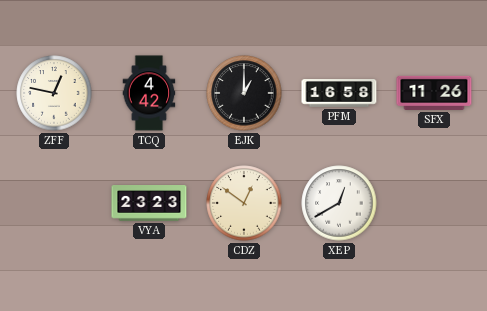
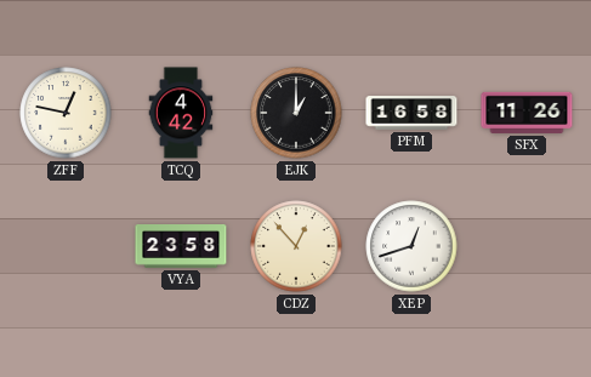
VYA: 23:23 -> 23:58
CDZ: 12:51 -> 12:53
XEP: 12:40 -> 12:42
